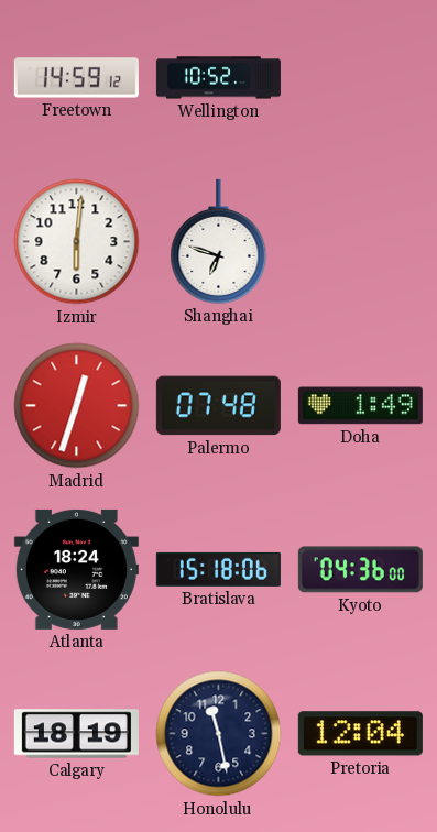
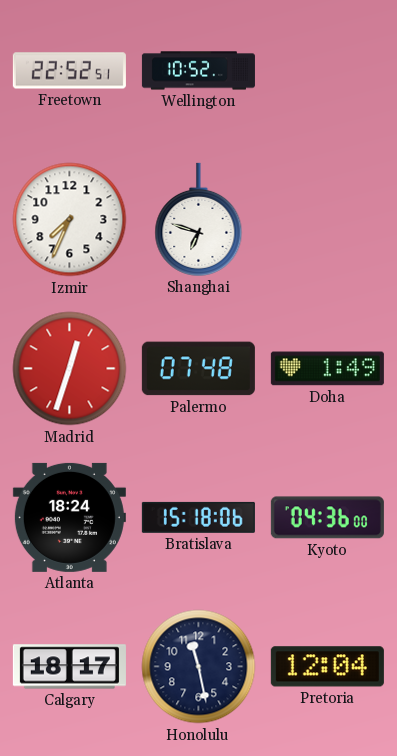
Freetown: 14:59 -> 22:52
Izmir: 6:01 -> 7:34
Calgary: 18:19 -> 18:17
